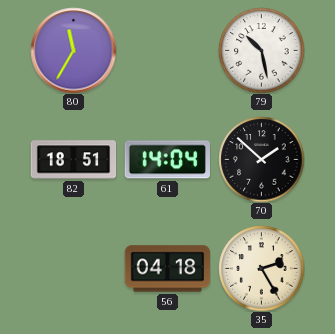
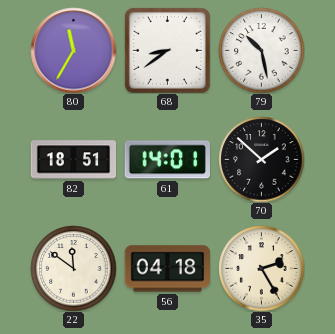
68: none -> 8:39
61: 14:04 -> 14:01
22: none -> 11:51
